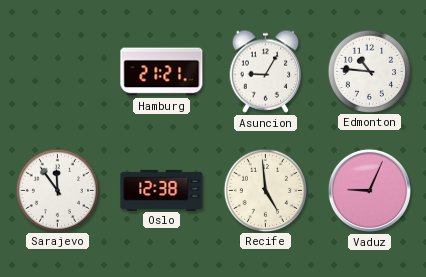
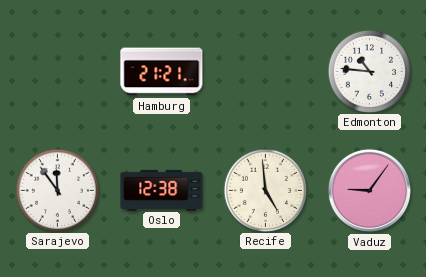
Asuncion: 9:05 -> none
Vaduz: 9:04 -> 9:06
